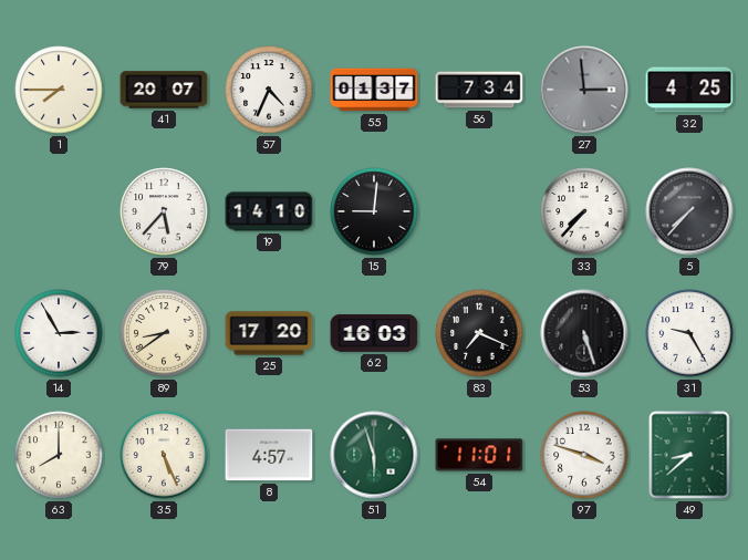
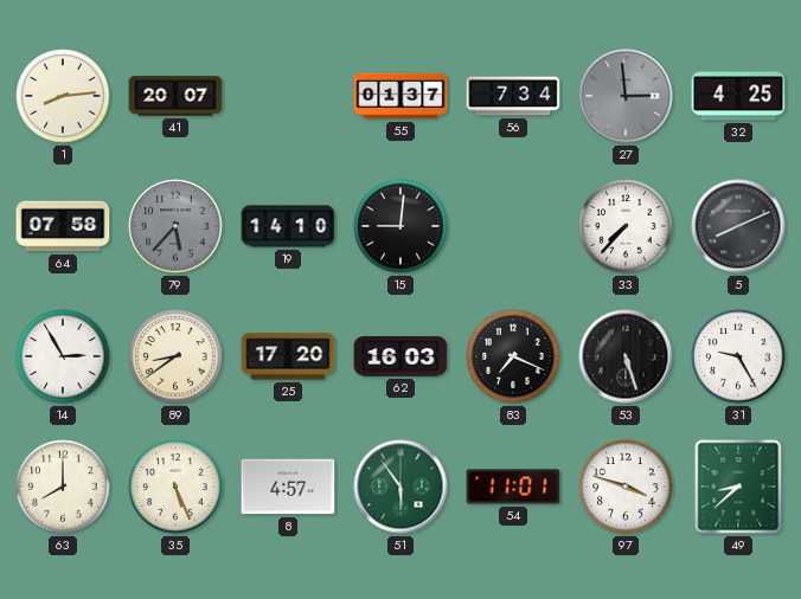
1: 7:45 -> 8:14
57: 4:34 -> none
64: none -> 07:58
79 dial: white -> grey
5: 7:37 -> 8:11
51: 5:57 -> 5:54
